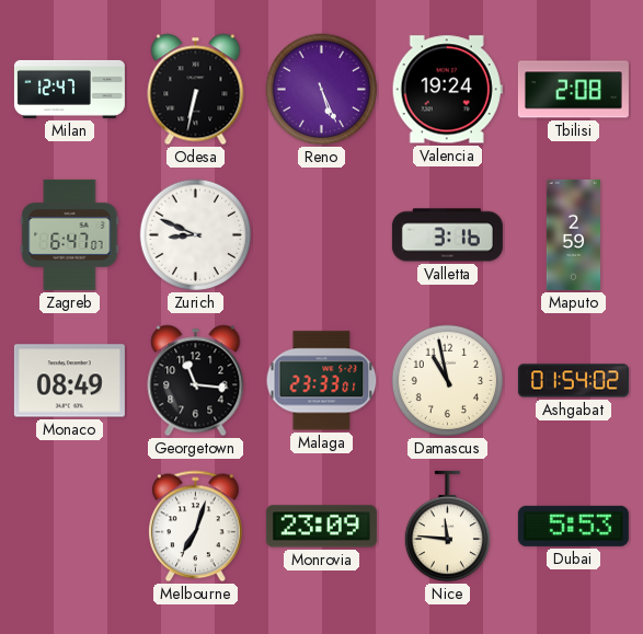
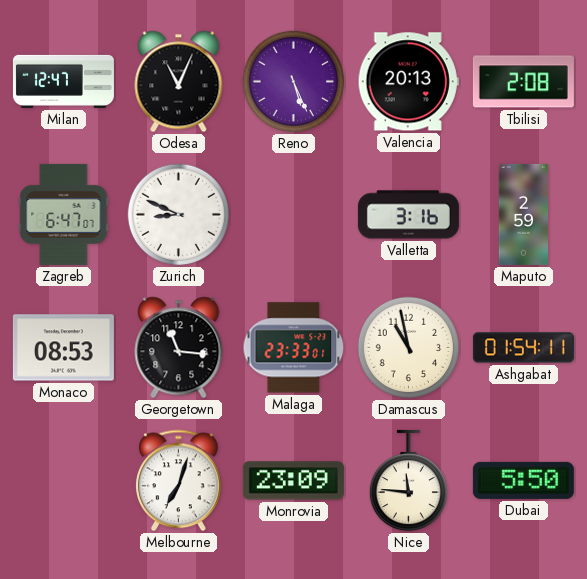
Odesa: 6:32 -> 11:04
Valencia: 19:24 -> 20:13
Monaco: 08:49 -> 08:53
Ashgabat: 01:54:02 -> 01:54:11
Dubai: 5:53 -> 5:50
